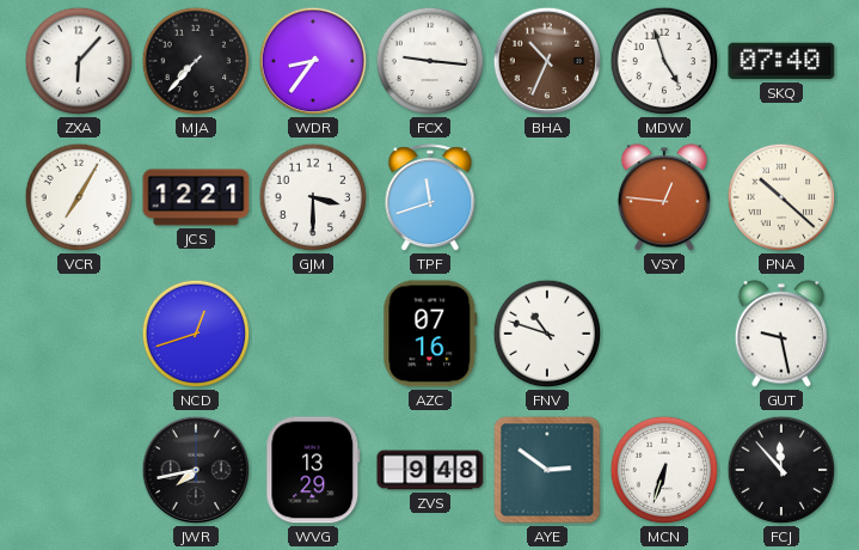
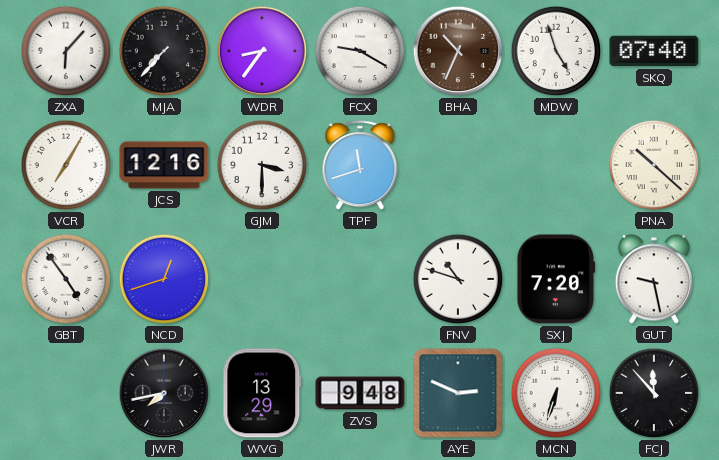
FCX: 9:16 -> 9:20
JCS: 12:21 -> 12:16
VSY: 12:46 -> none
GBT: none -> 4:54
AZC: 07:16 -> none
SXJ: none -> 7:20
AYE: 2:51 -> 2:49
